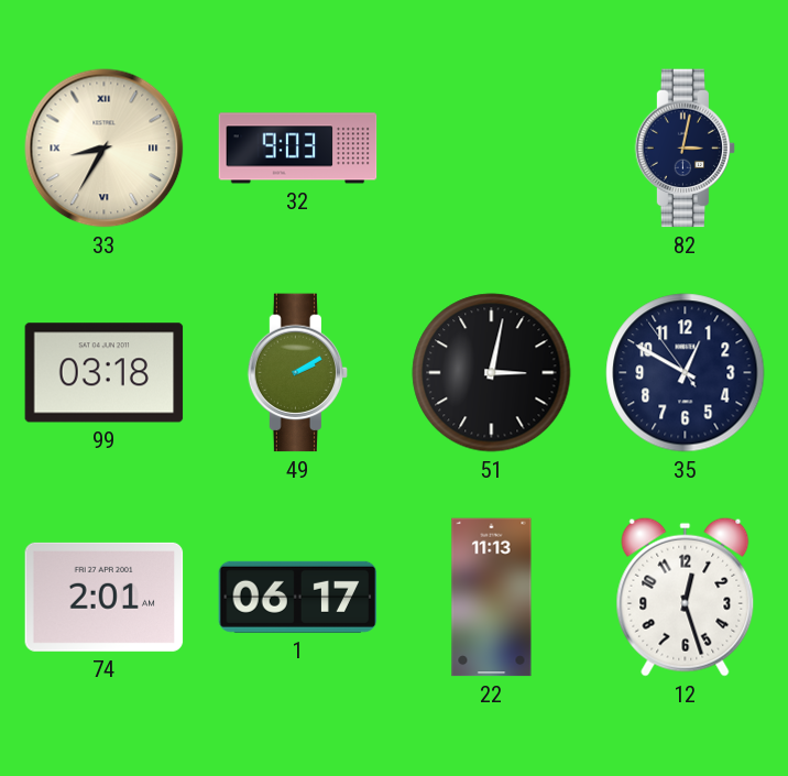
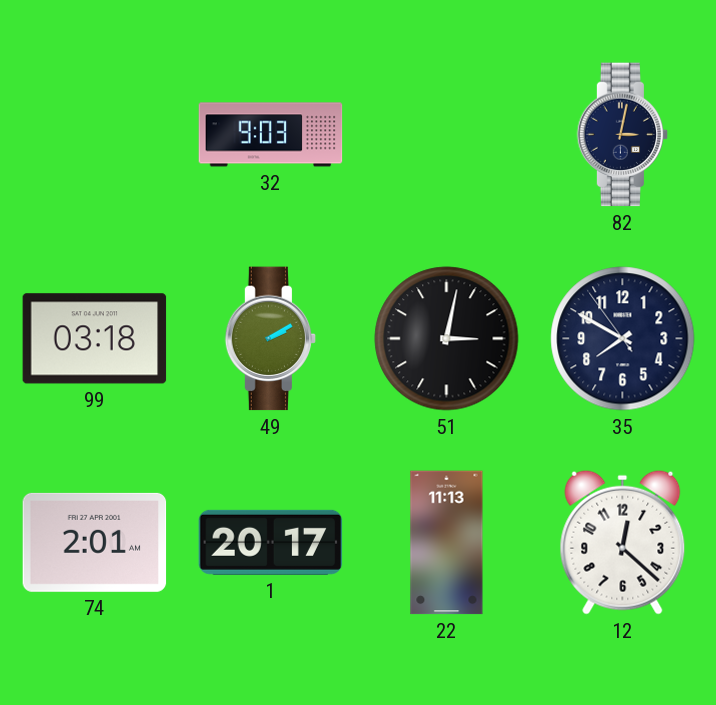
33: 8:35 -> none
35: 12:49 -> 7:49
1: 06:17 -> 20:17
12: 12:27 -> 12:22
